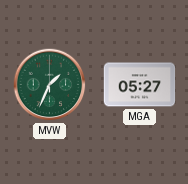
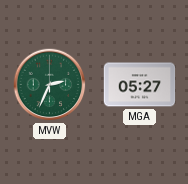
MVW: 1:34 -> 2:34
